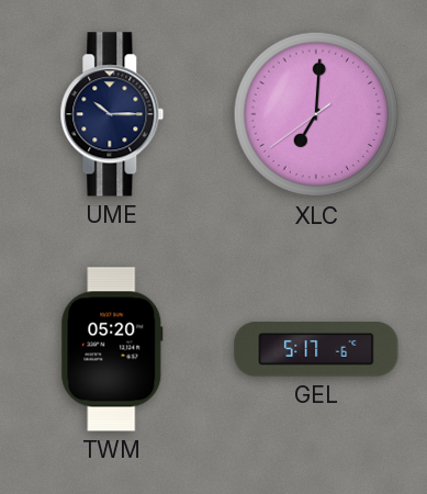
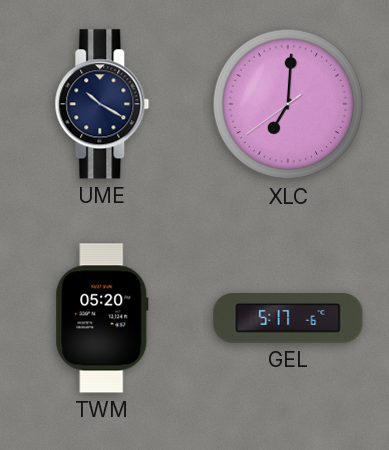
UME: 10:15 -> 10:20
